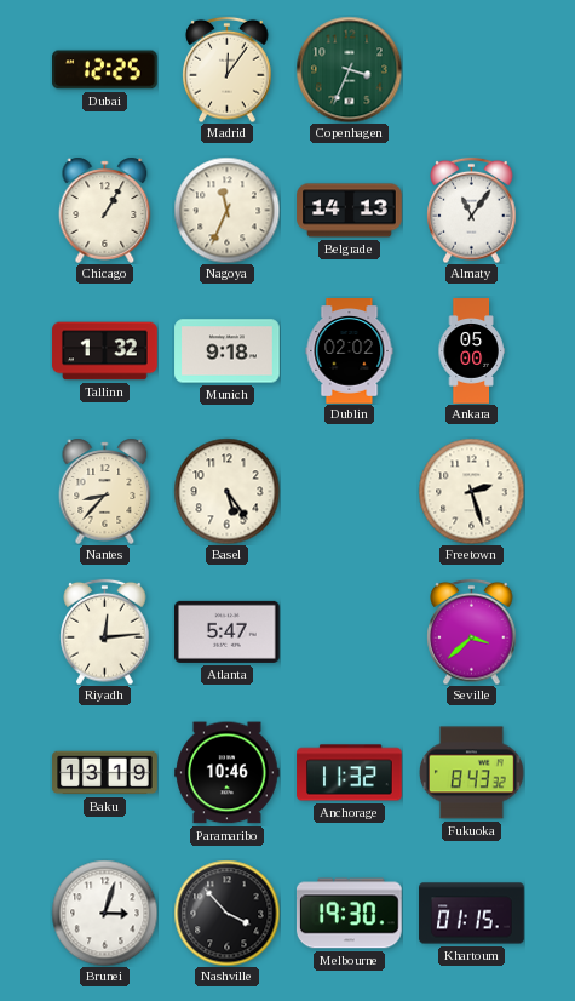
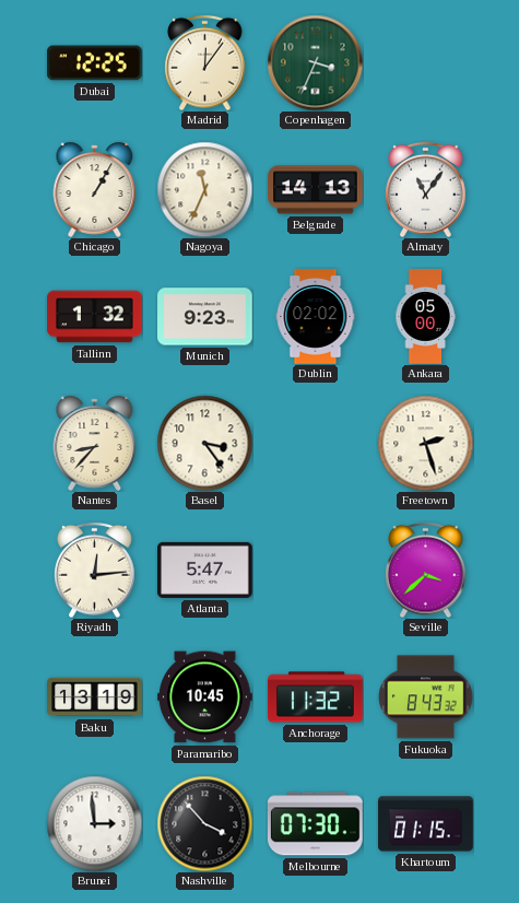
Munich: 9:18 -> 9:23
Basel: 5:24 -> 3:24
Paramaribo: 10:46 -> 10:45
Brunei: 3:03 -> 2:59
Melbourne: 19:30 -> 07:30
